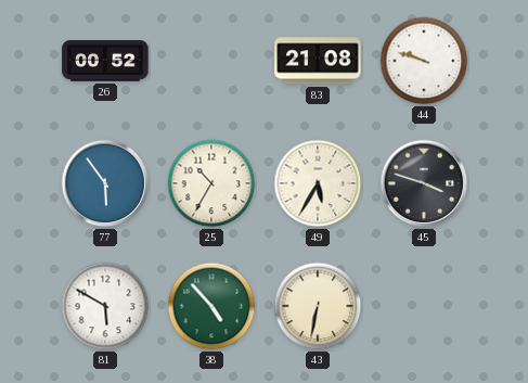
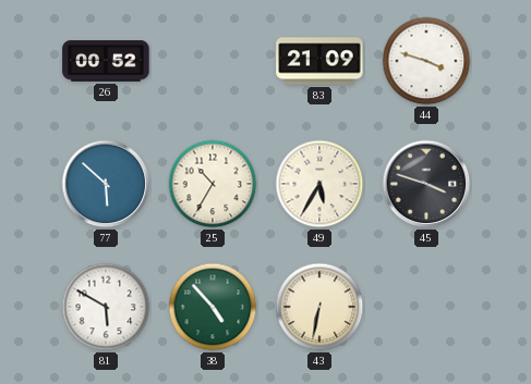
83: 21:08 -> 21:09
44: 9:48 -> 3:48
77: 5:54 -> 5:52
